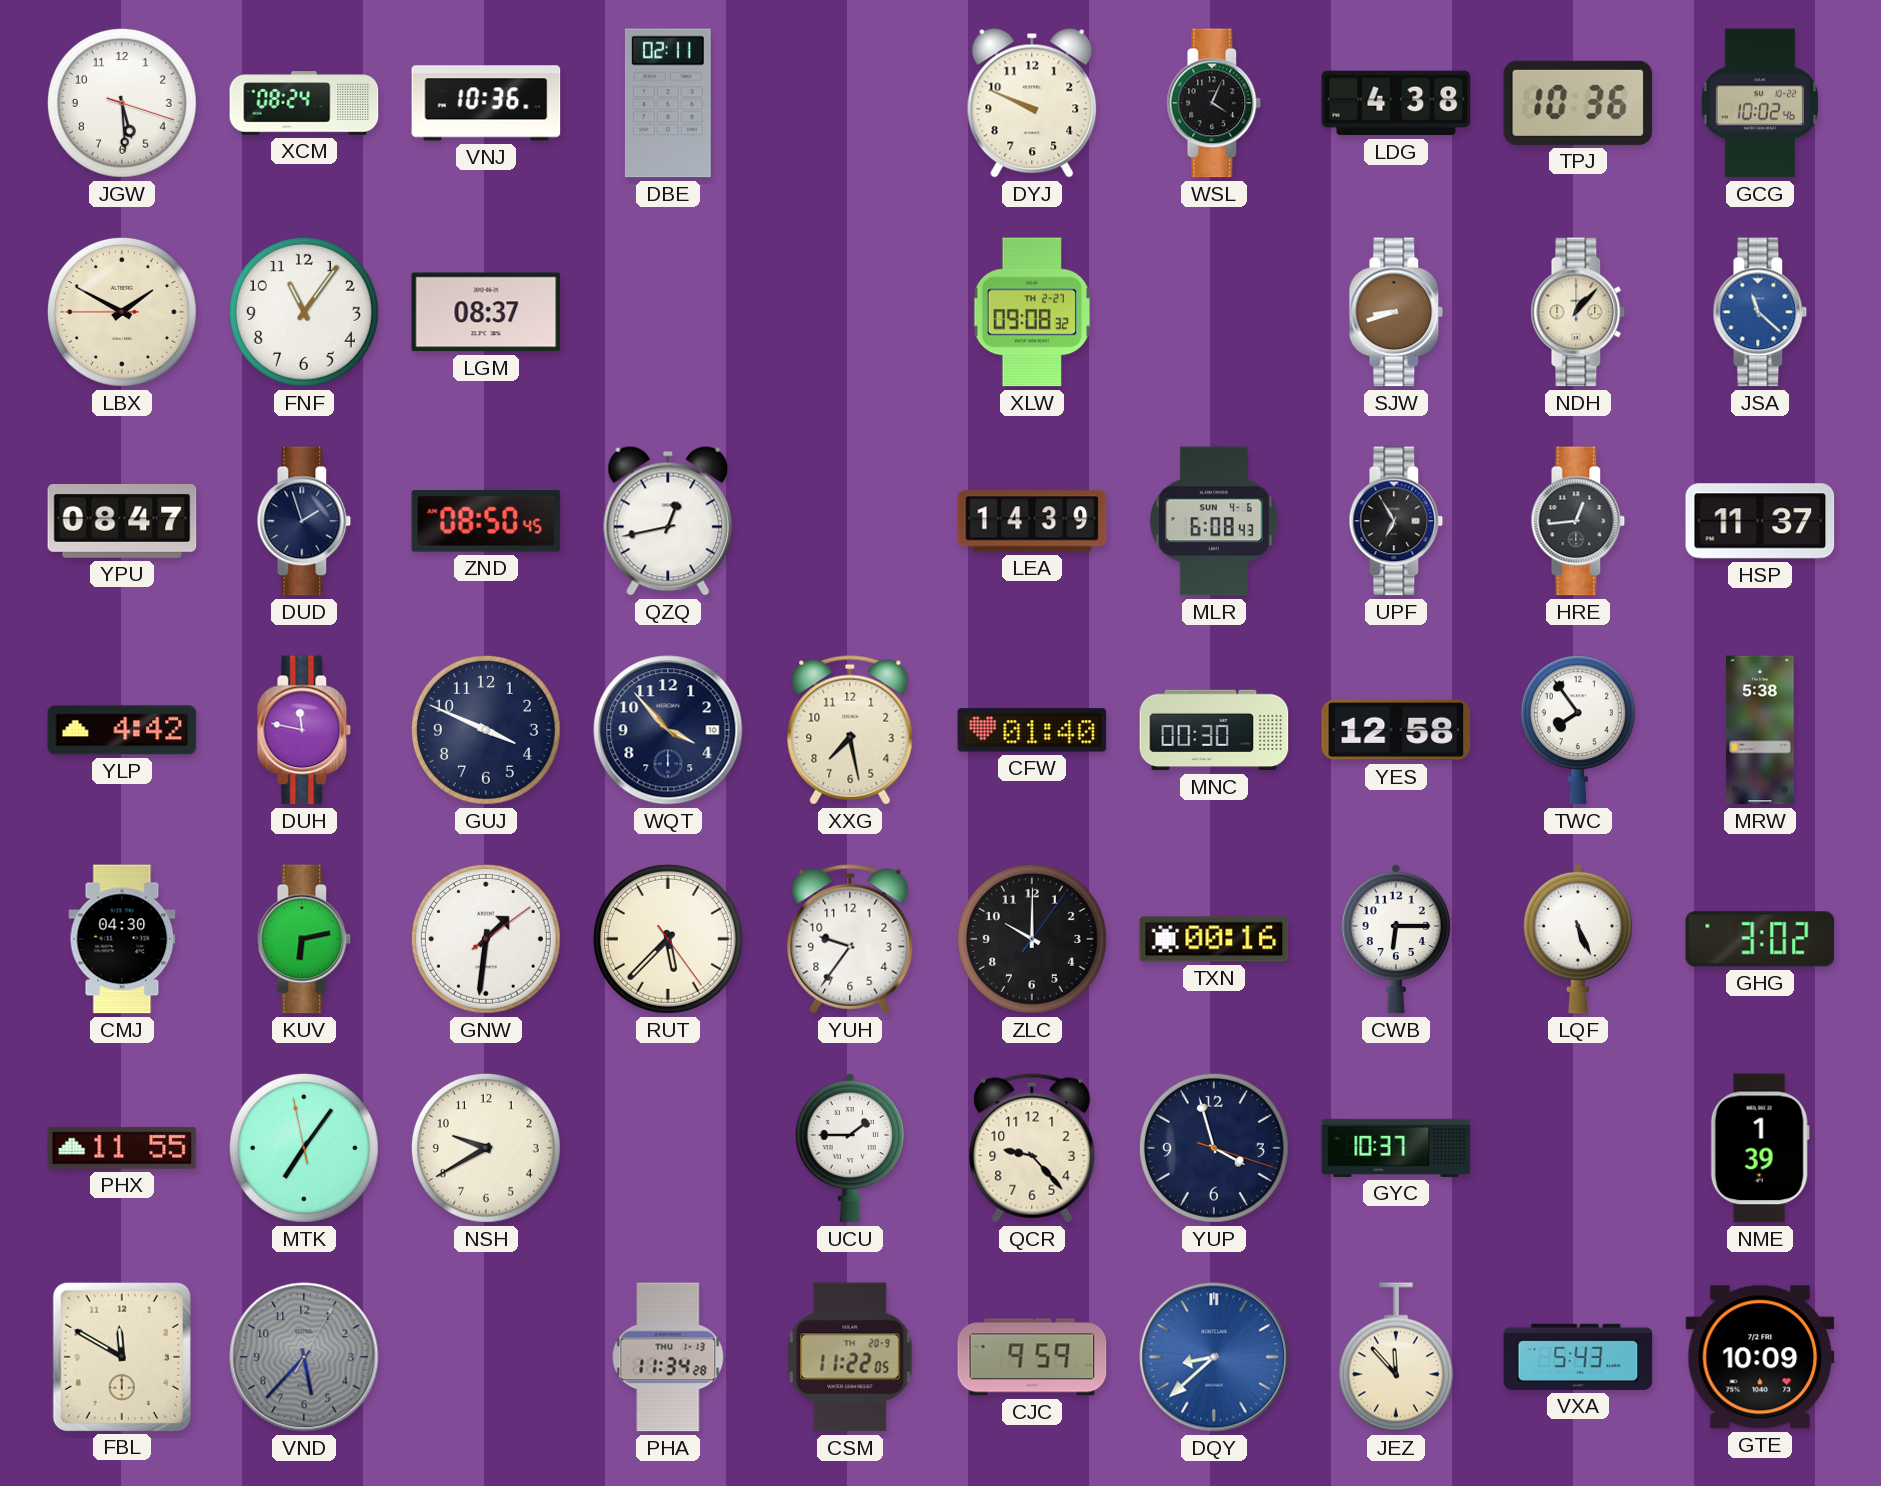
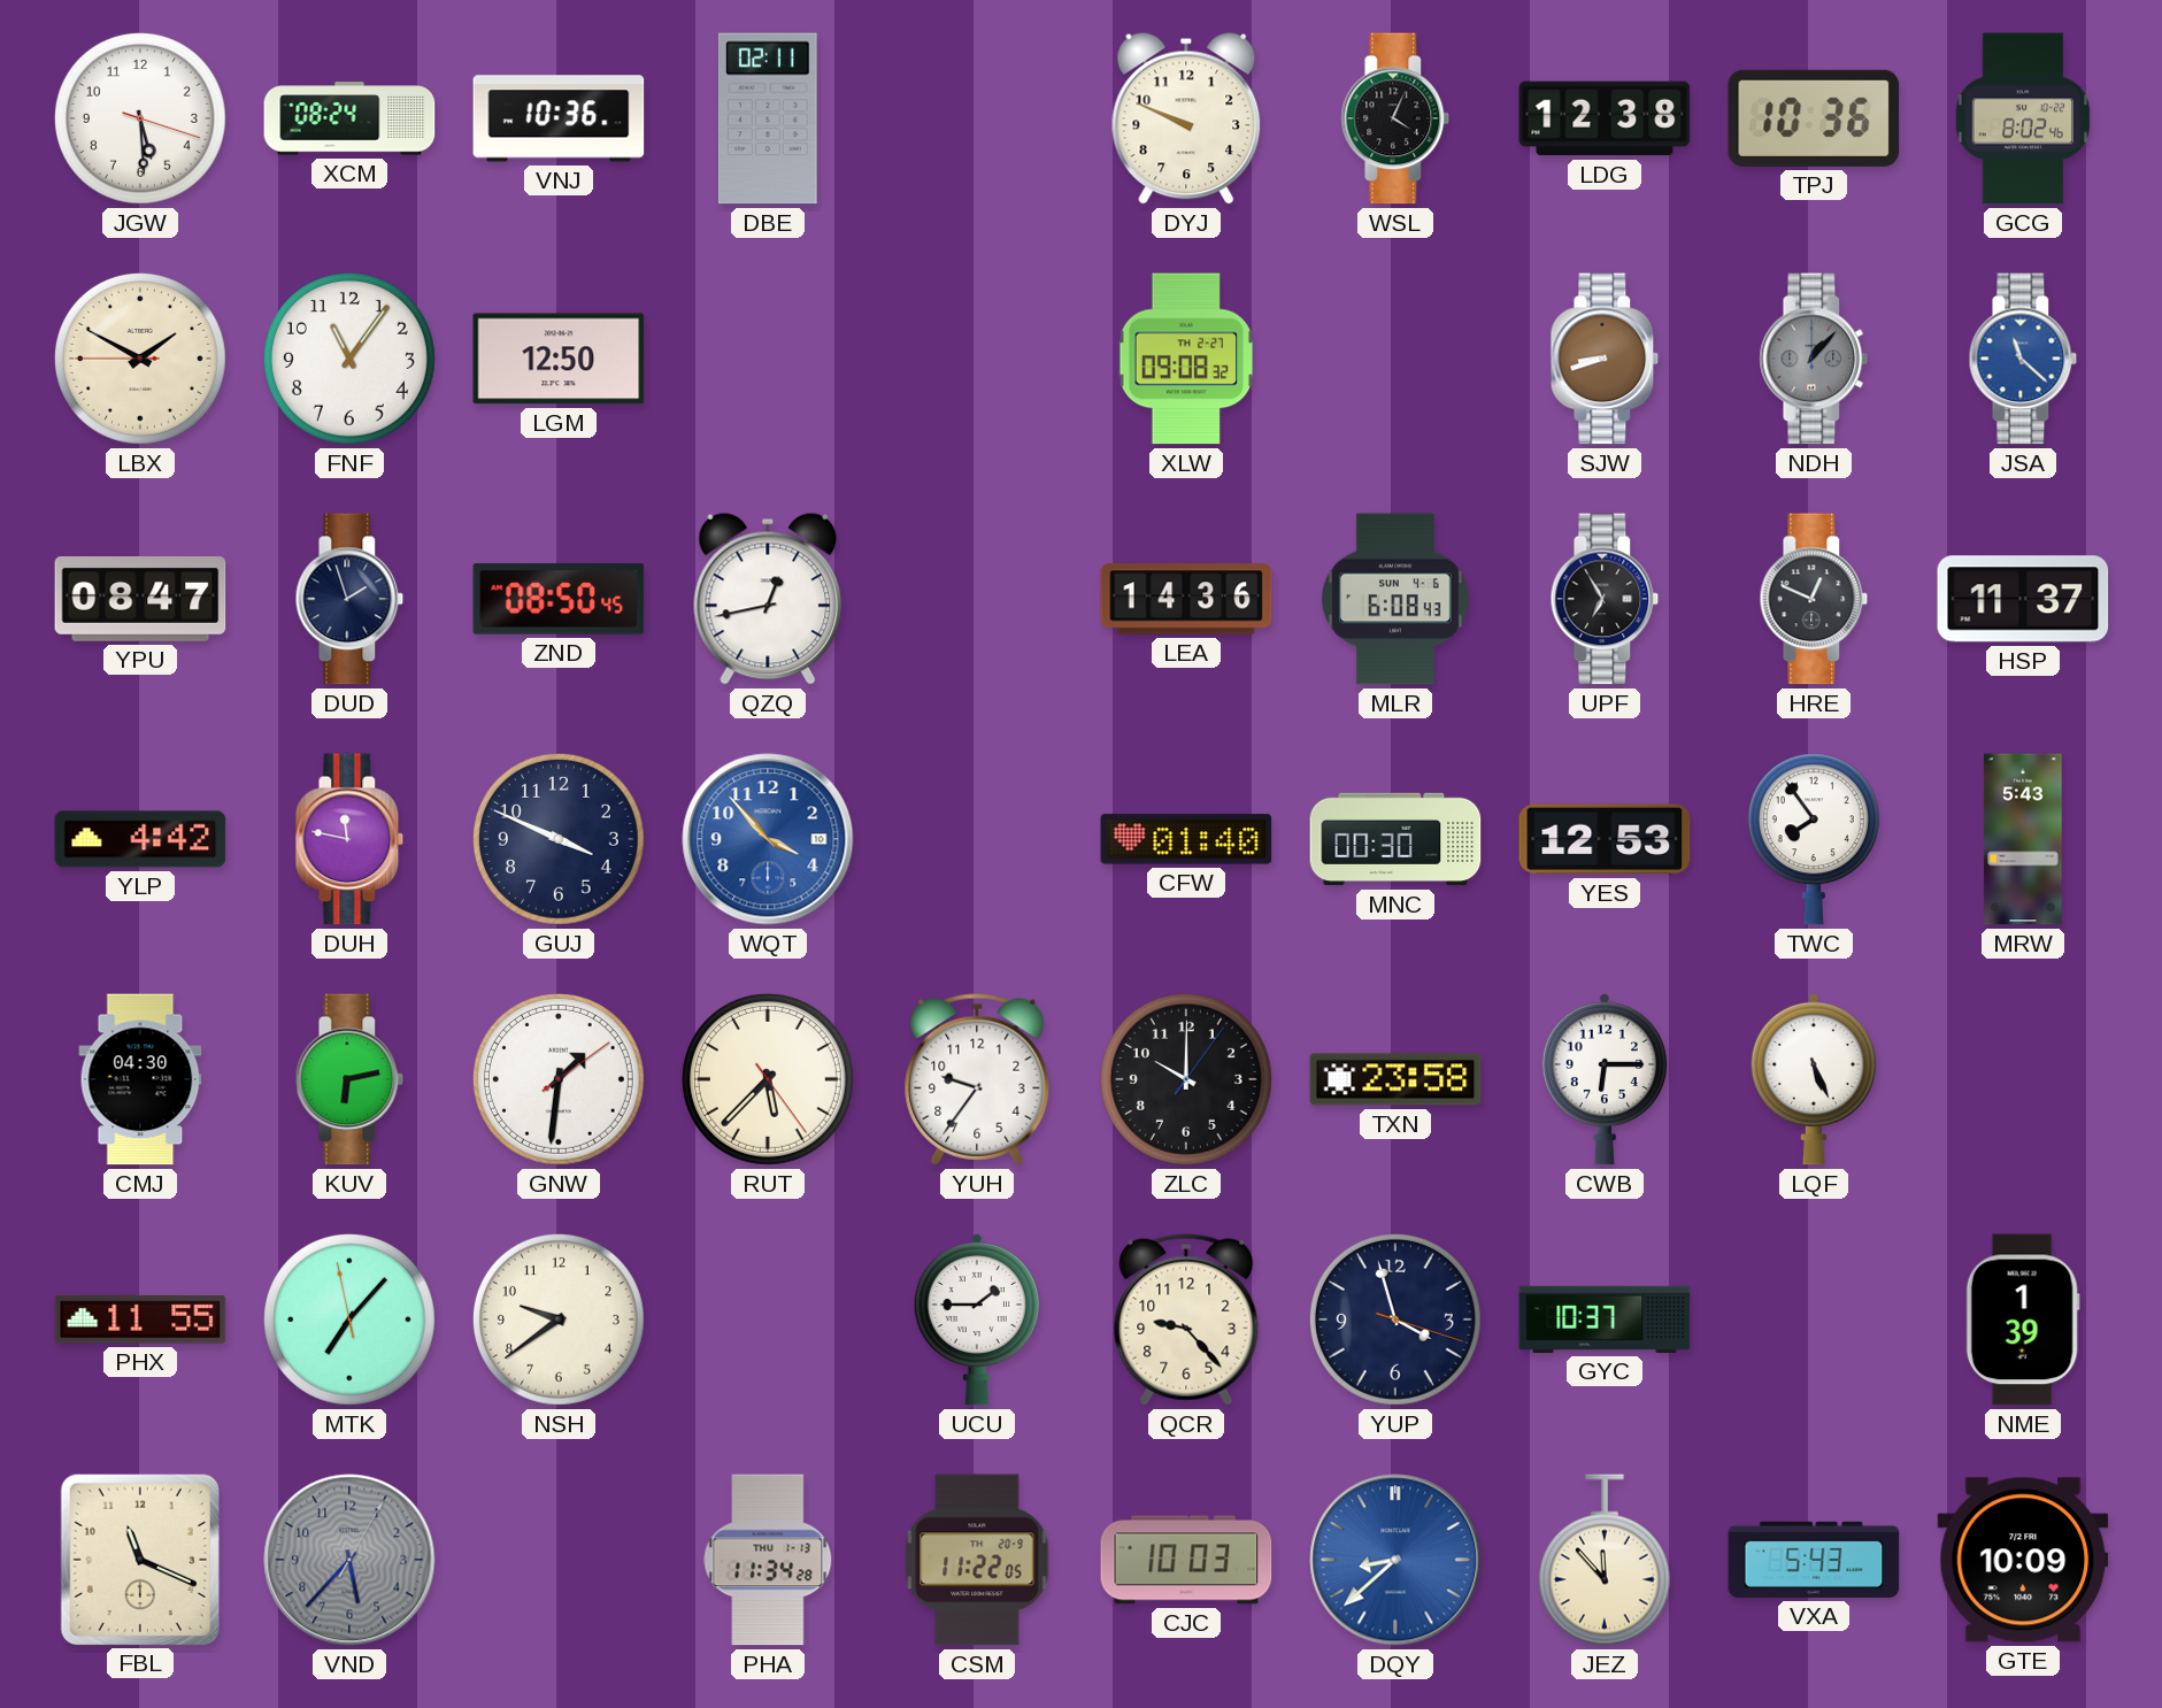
LDG: 4:38 -> 12:38
GCG: 10:02 -> 8:02
LGM: 08:37 -> 12:50
NDH dial: cream -> grey
LEA: 14:39 -> 14:36
HRE: 12:44 -> 12:49
WQT dial: navy -> blue
XXG: 7:28 -> none
YES: 12:58 -> 12:53
MRW: 5:38 -> 5:43
TXN: 00:16 -> 23:58
GHG: 3:02 -> none
MTK: 7:05 -> 7:06
NSH: 9:40 -> 9:39
FBL: 11:50 -> 11:19
CJC: 9:59 -> 10:03
